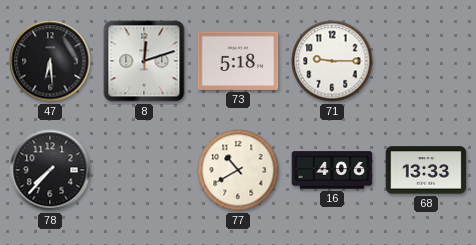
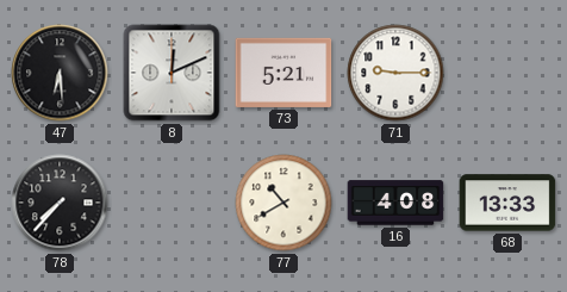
8: 12:12 -> 12:11
73: 5:18 -> 5:21
16: 4:06 -> 4:08
